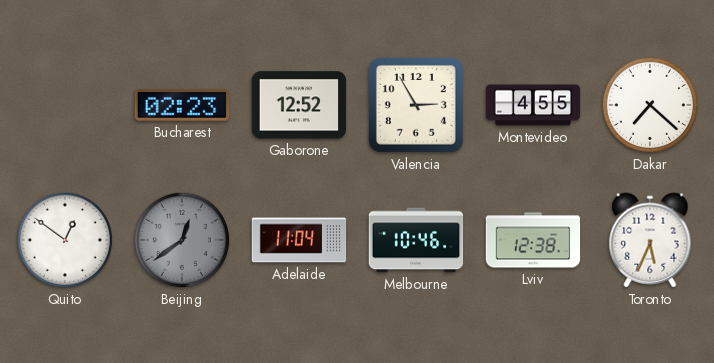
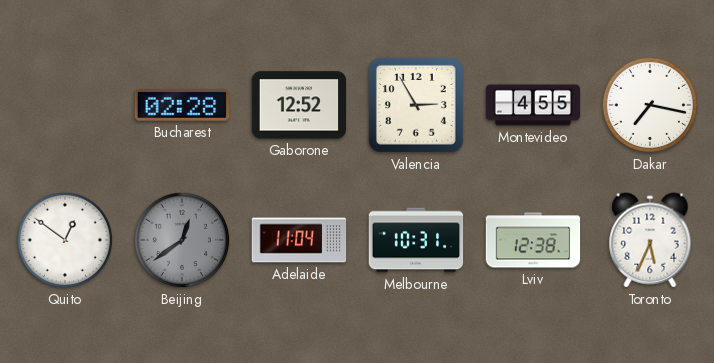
Bucharest: 02:23 -> 02:28
Dakar: 7:22 -> 7:17
Melbourne: 10:46 -> 10:31
